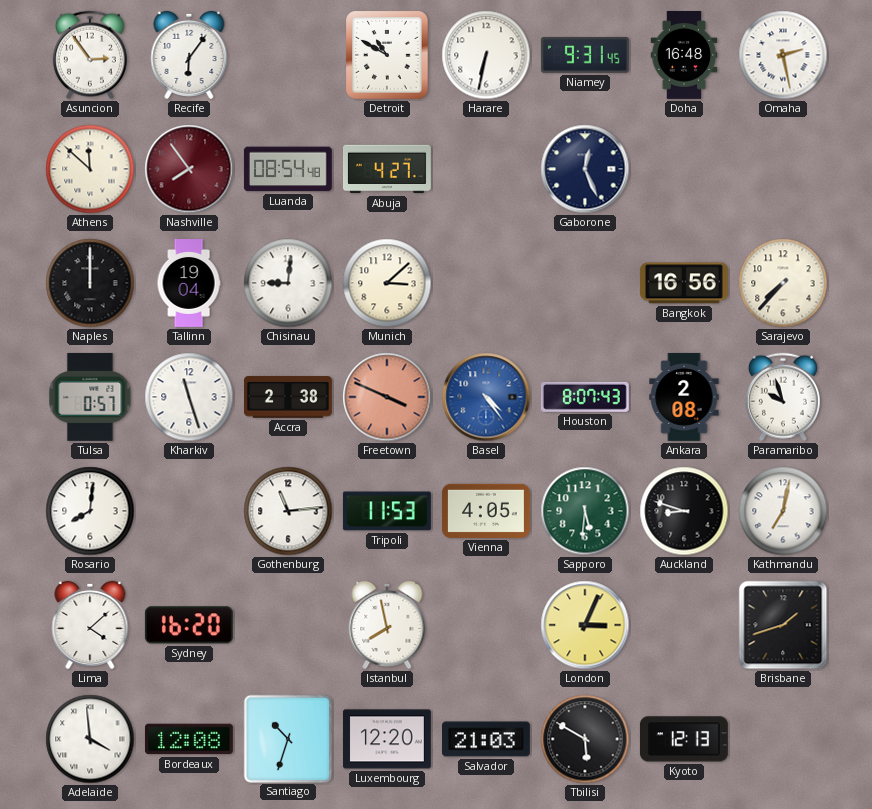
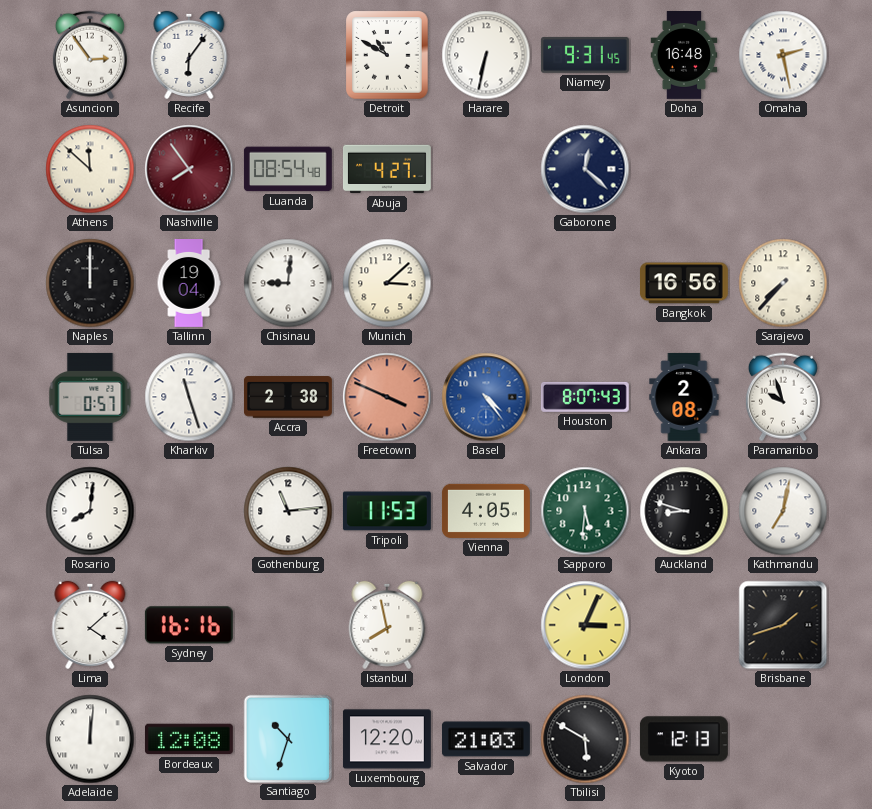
Gaborone: 12:26 -> 12:22
Sydney: 16:20 -> 16:16
Adelaide: 3:59 -> 12:01
